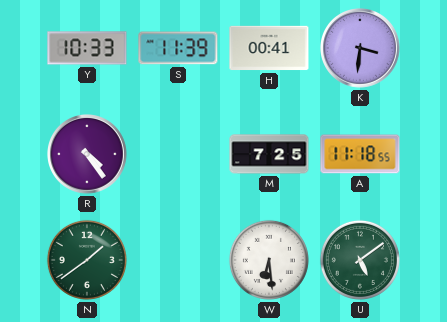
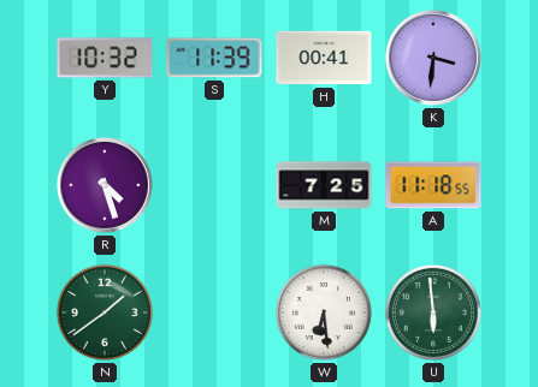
Y: 10:33 -> 10:32
R: 4:24 -> 4:27
U: 5:09 -> 5:59
